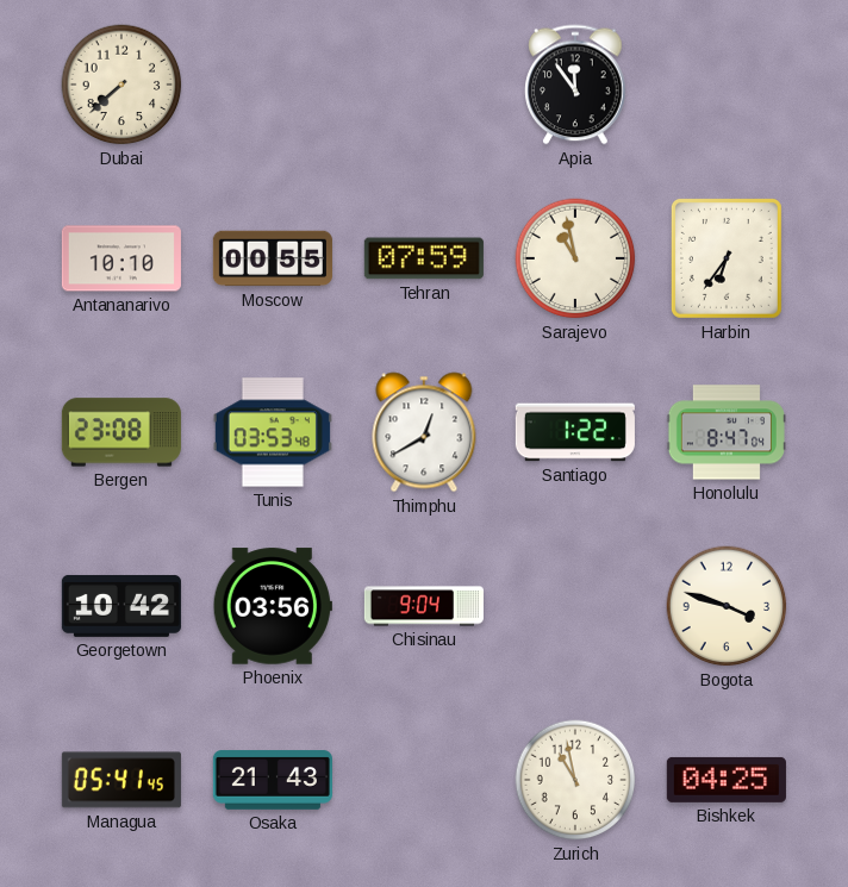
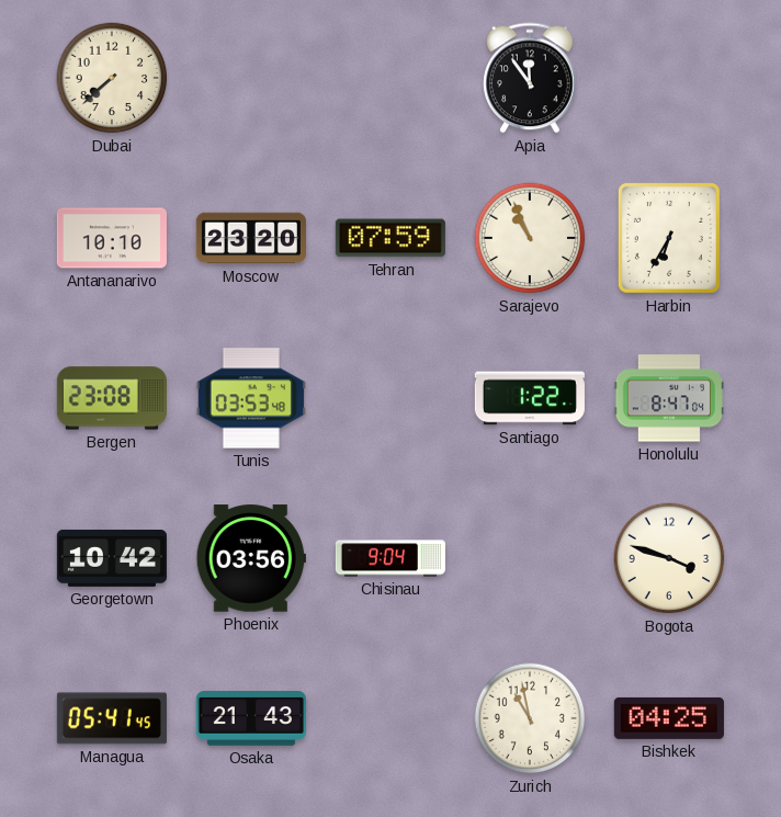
Moscow: 00:55 -> 23:20
Sarajevo: 10:58 -> 10:56
Harbin: 6:36 -> 6:35
Thimphu: 12:40 -> none
